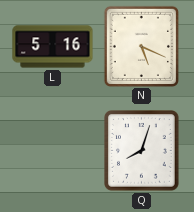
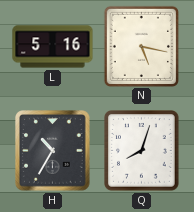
N: 5:19 -> 5:17
H: none -> 10:35
